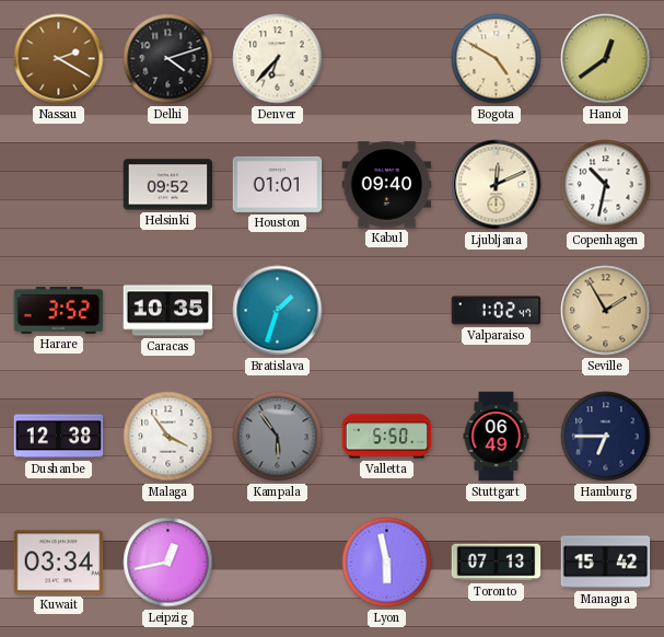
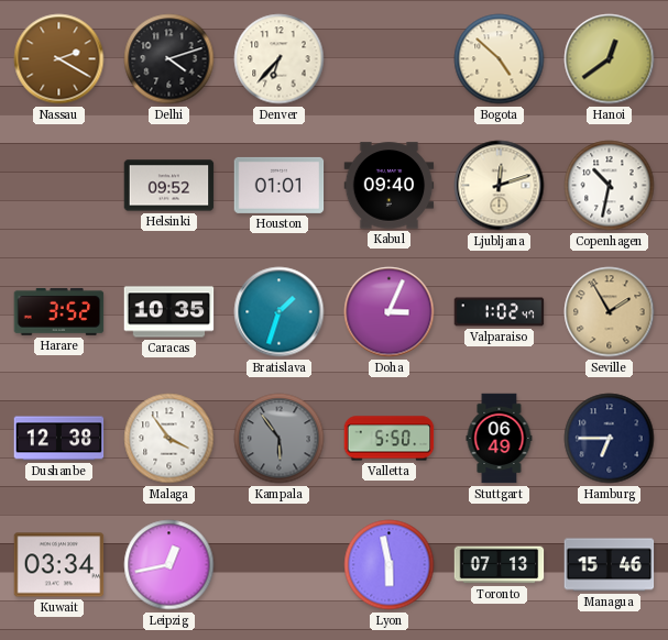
Bogota: 4:50 -> 4:52
Ljubljana: 12:11 -> 12:12
Doha: none -> 3:04
Managua: 15:42 -> 15:46
